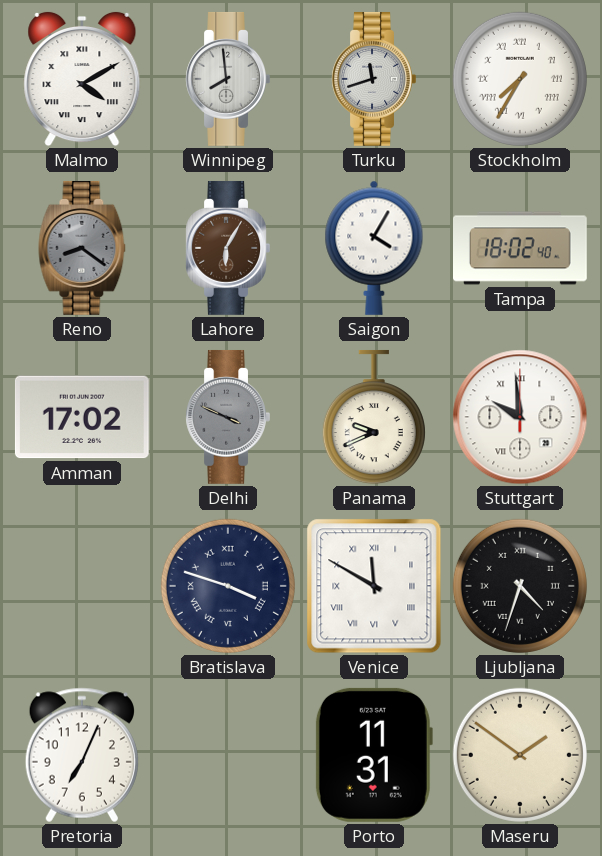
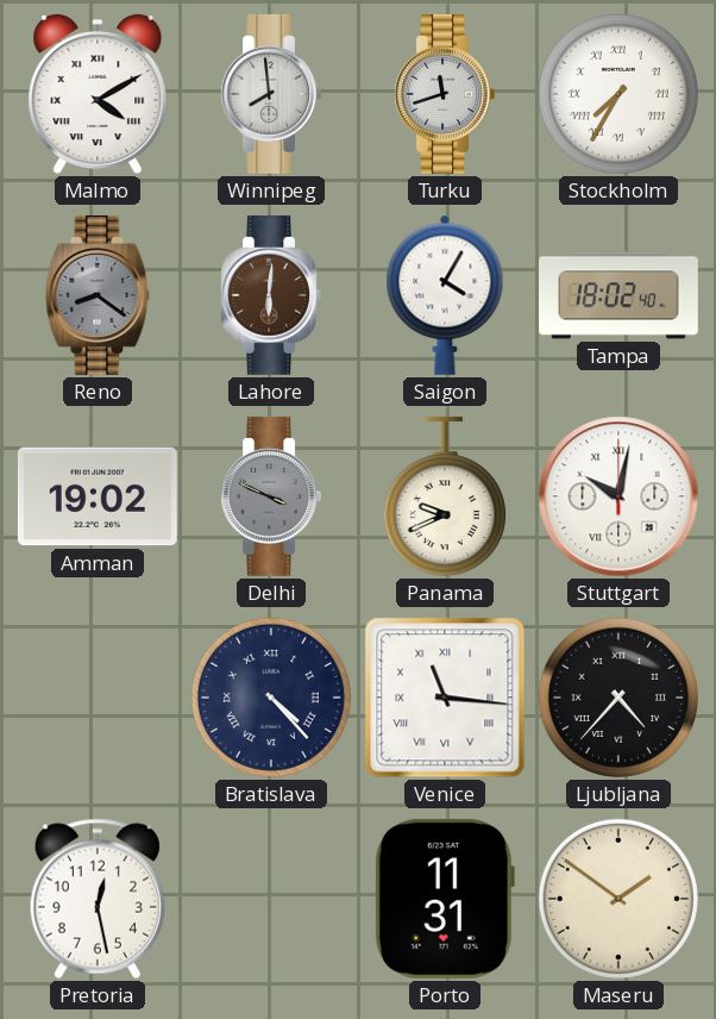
Lahore: 6:05 -> 6:01
Amman: 17:02 -> 19:02
Stuttgart: 9:59 -> 10:02
Bratislava: 3:48 -> 4:23
Venice: 11:50 -> 11:16
Ljubljana: 4:33 -> 4:37
Pretoria: 7:04 -> 12:28
